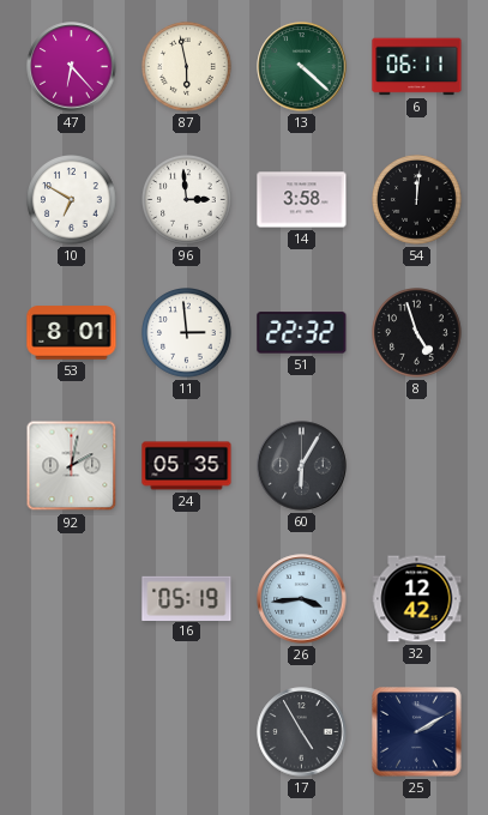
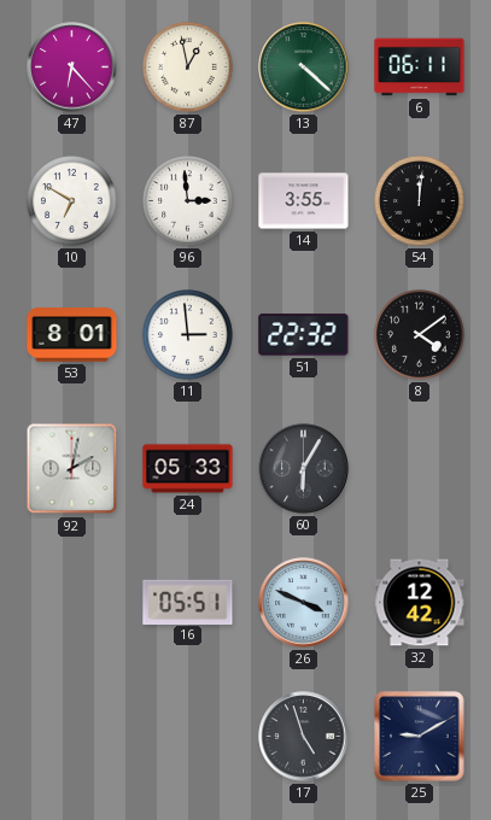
87: 5:58 -> 12:58
14: 3:58 -> 3:55
8: 4:57 -> 4:09
24: 05:35 -> 05:33
16: 05:19 -> 05:51
26: 3:44 -> 3:49
17: 4:55 -> 4:57
25: 2:10 -> 9:10
